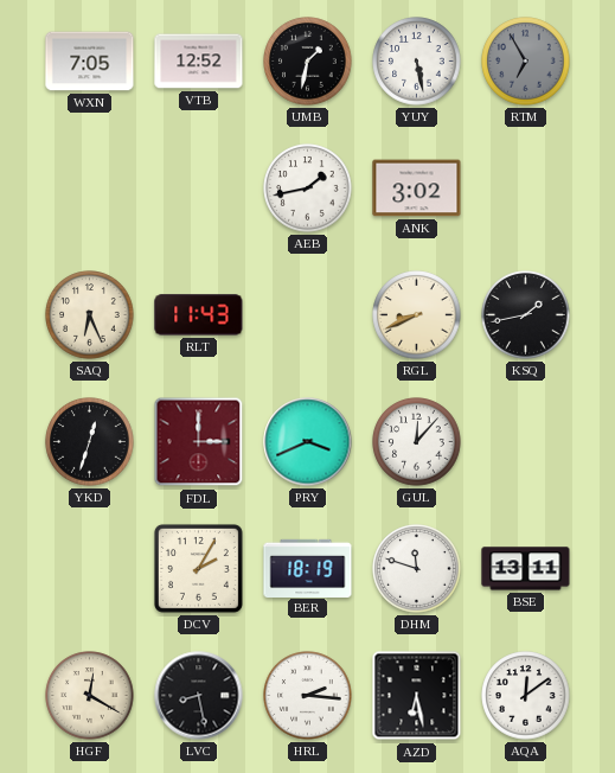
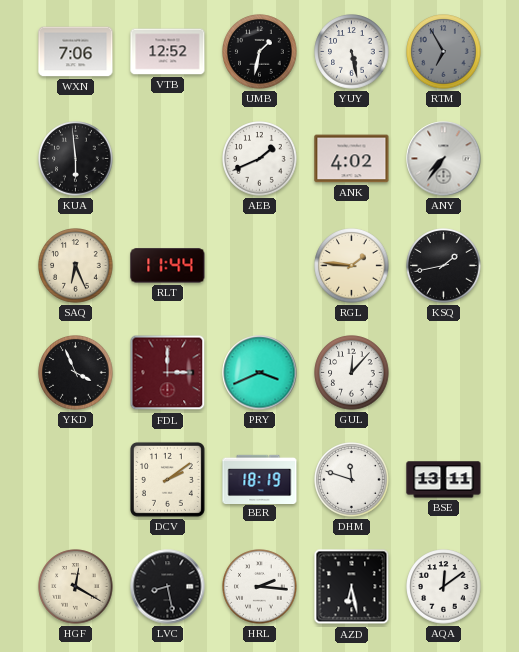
WXN: 7:05 -> 7:06
KUA: none -> 5:59
AEB: 1:43 -> 1:41
ANK: 3:02 -> 4:02
ANY: none -> 7:36
RLT: 11:43 -> 11:44
RGL: 8:41 -> 1:46
YKD: 12:33 -> 3:56
DCV: 2:05 -> 2:09
